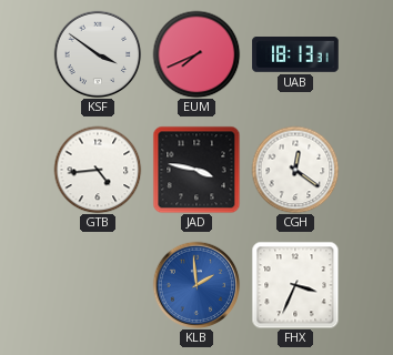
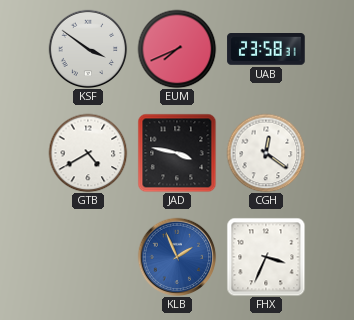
UAB: 18:13 -> 23:58
GTB: 4:44 -> 4:40
KLB: 1:59 -> 1:56
